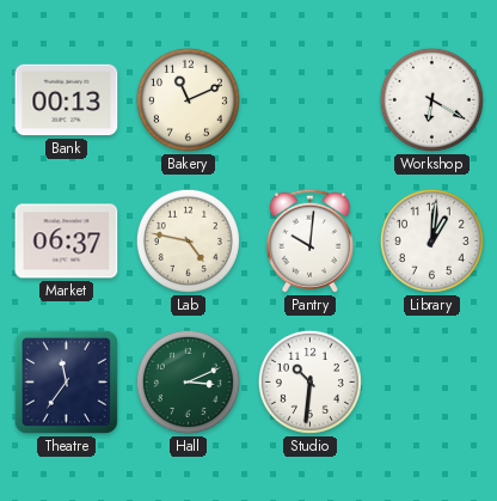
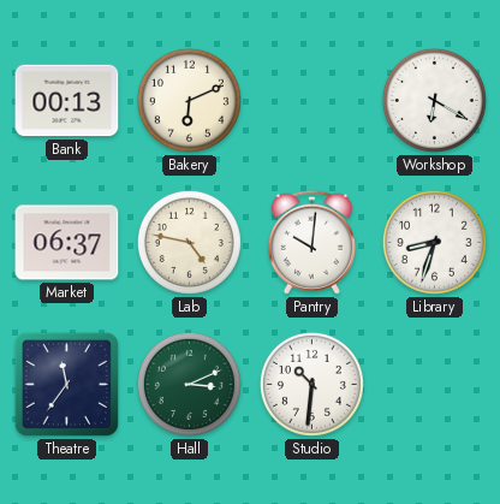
Bakery: 11:11 -> 6:11
Library: 1:01 -> 8:33
